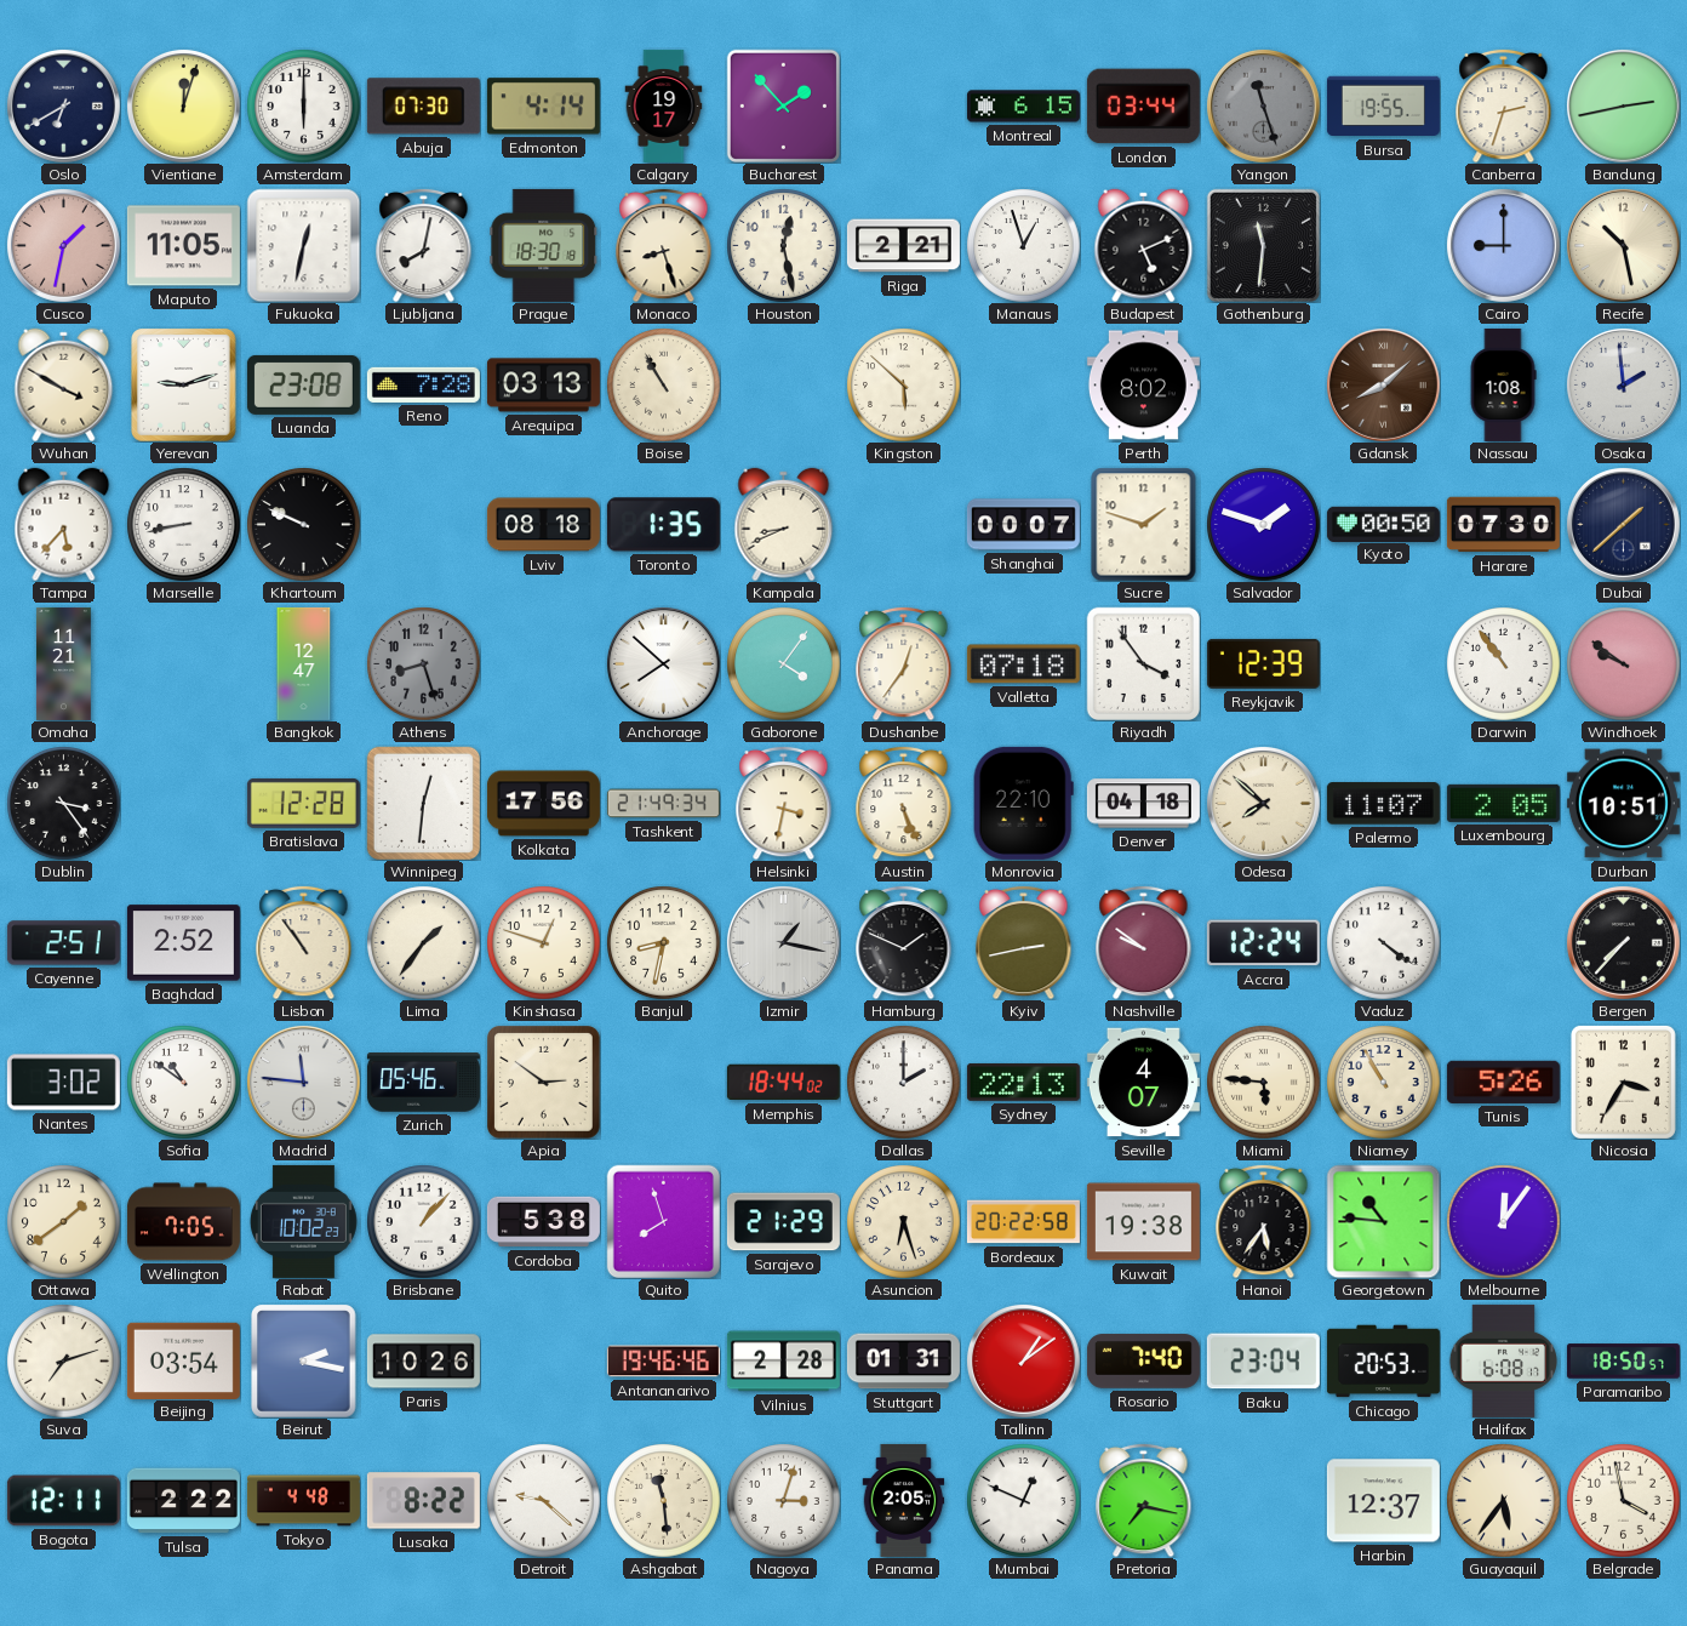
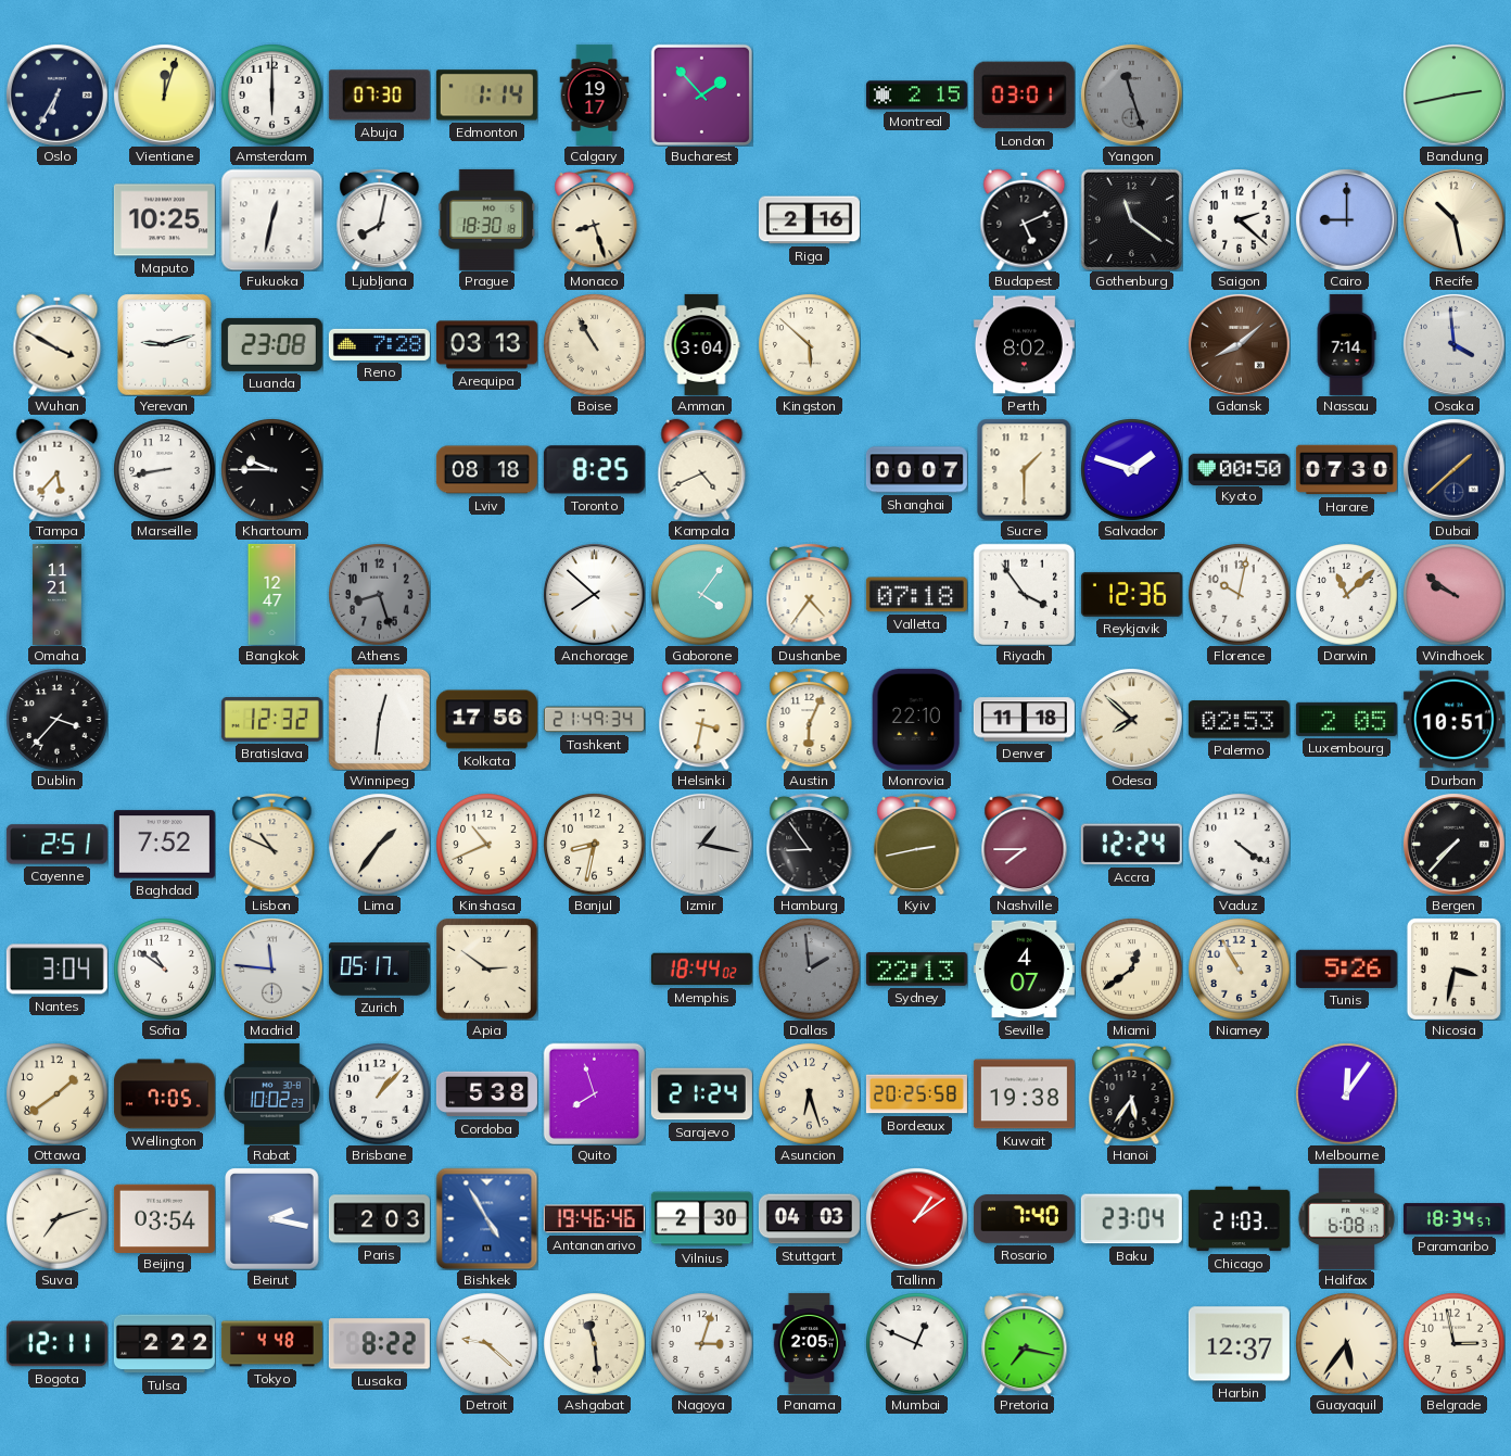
Oslo: 6:40 -> 6:35
Edmonton: 4:14 -> 1:14
Montreal: 6:15 -> 2:15
London: 03:44 -> 03:01
Bursa: 19:55 -> none
Canberra: 2:33 -> none
Cusco: 1:32 -> none
Maputo: 11:05 -> 10:25
Houston: 12:28 -> none
Riga: 2:21 -> 2:16
Manaus: 12:57 -> none
Gothenburg: 11:31 -> 11:21
Saigon: none -> 2:22
Amman: none -> 3:04
Nassau: 1:08 -> 7:14
Osaka: 1:59 -> 3:59
Khartoum: 9:49 -> 9:45
Toronto: 1:35 -> 8:25
Kampala: 8:41 -> 4:41
Sucre: 1:48 -> 1:30
Dushanbe: 12:36 -> 4:36
Reykjavik: 12:39 -> 12:36
Florence: none -> 10:02
Darwin: 10:54 -> 11:08
Dublin: 3:24 -> 3:37
Bratislava: 12:28 -> 12:32
Austin: 5:26 -> 6:04
Denver: 04:18 -> 11:18
Palermo: 11:07 -> 02:53
Baghdad: 2:52 -> 7:52
Lisbon: 10:54 -> 10:49
Kinshasa: 12:48 -> 10:41
Hamburg: 1:49 -> 8:54
Nashville: 9:51 -> 7:45
Nantes: 3:02 -> 3:04
Zurich: 05:46 -> 05:17
Dallas: 2:00 -> 1:59
Dallas dial: white -> grey
Miami: 5:46 -> 12:39
Nicosia: 3:35 -> 3:32
Sarajevo: 21:29 -> 21:24
Bordeaux: 20:22 -> 20:25
Georgetown: 10:46 -> none
Paris: 10:26 -> 2:03
Bishkek: none -> 4:55
Vilnius: 2:28 -> 2:30
Stuttgart: 01:31 -> 04:03
Chicago: 20:53 -> 21:03
Paramaribo: 18:50 -> 18:34
Belgrade: 3:58 -> 2:58
